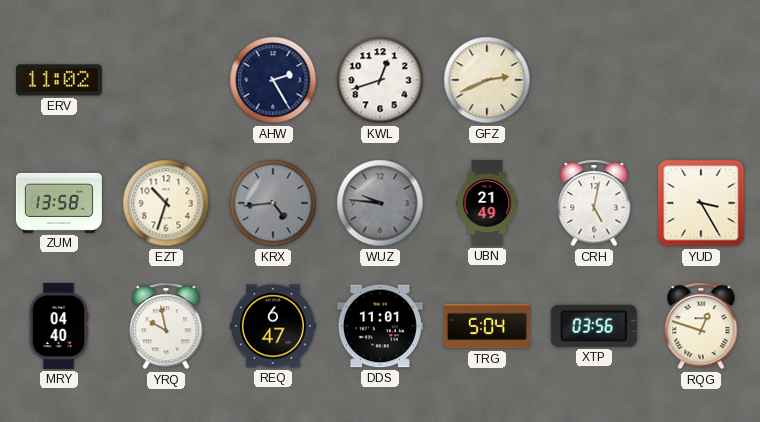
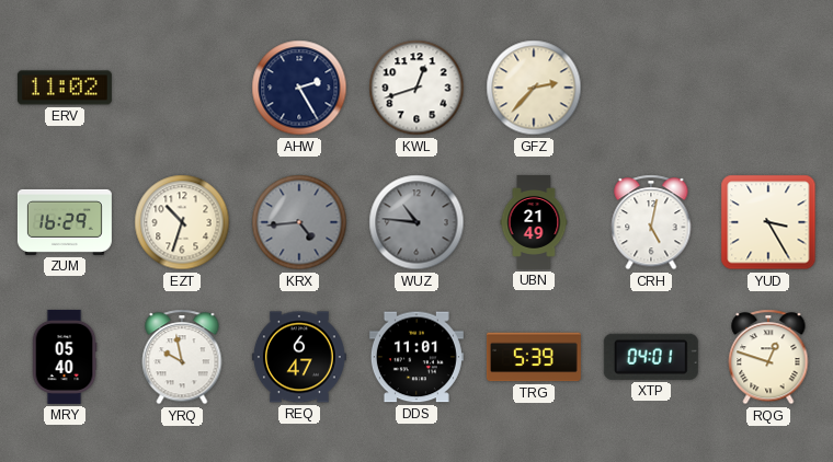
GFZ: 2:41 -> 2:37
ZUM: 13:58 -> 16:29
WUZ: 9:46 -> 10:46
MRY: 04:40 -> 05:40
TRG: 5:04 -> 5:39
XTP: 03:56 -> 04:01
